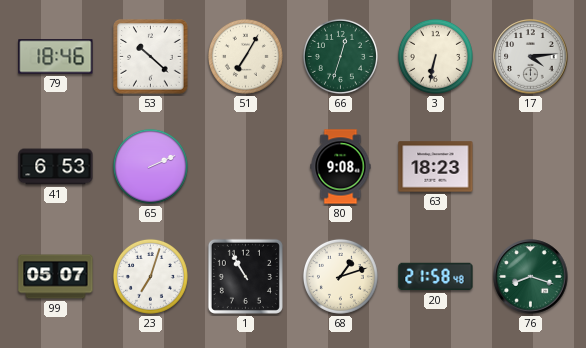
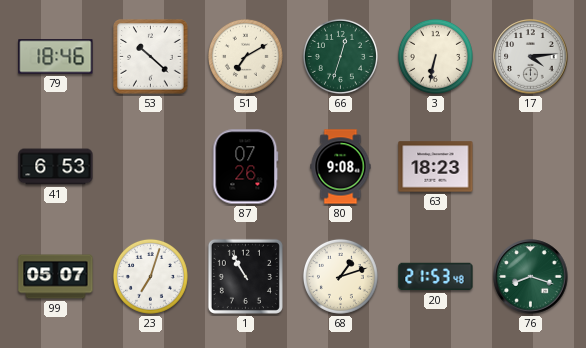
51: 7:05 -> 7:10
65: 2:11 -> none
87: none -> 07:26
20: 21:58 -> 21:53
